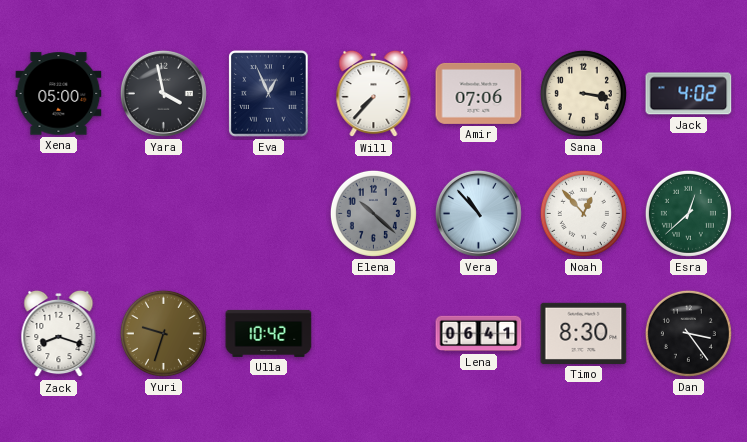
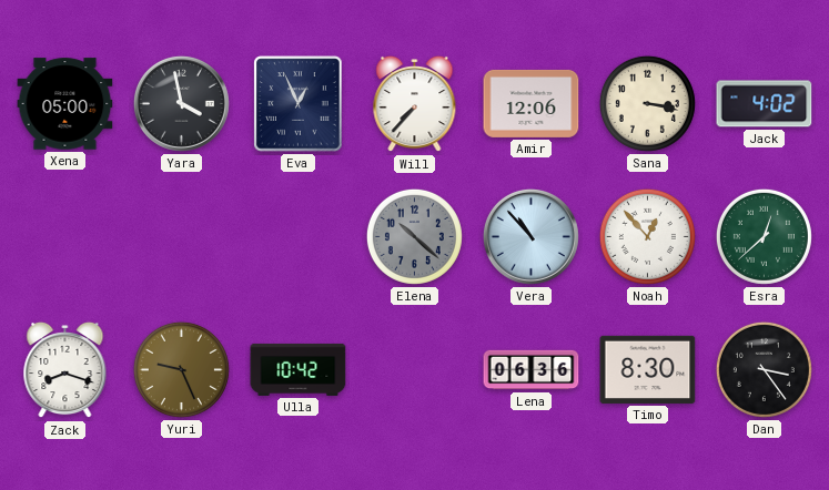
Amir: 07:06 -> 12:06
Yuri: 9:33 -> 9:26
Lena: 06:41 -> 06:36
